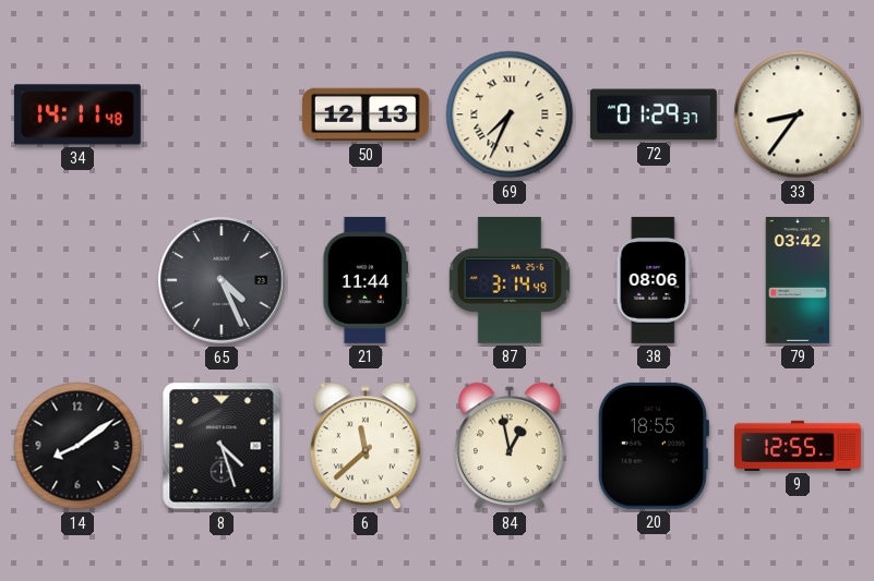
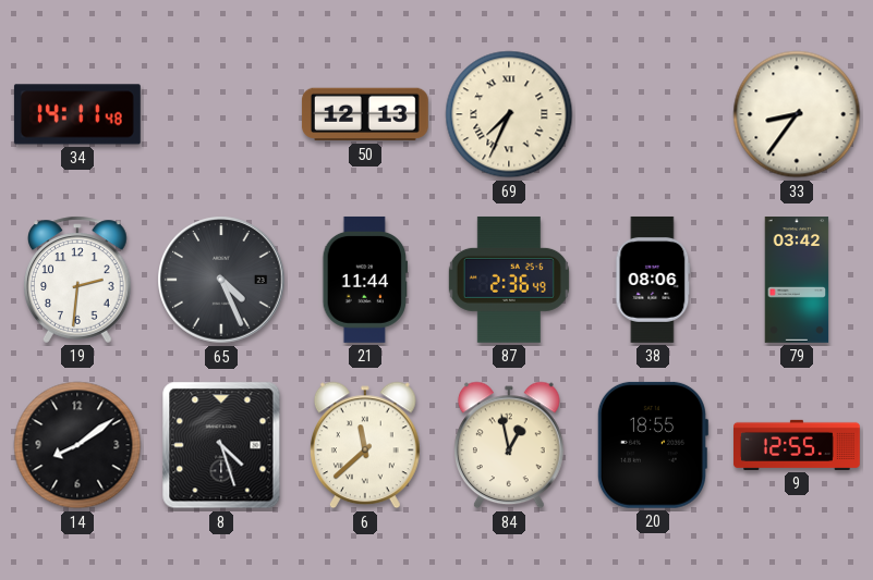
72: 01:29 -> none
19: none -> 2:31
87: 3:14 -> 2:36
